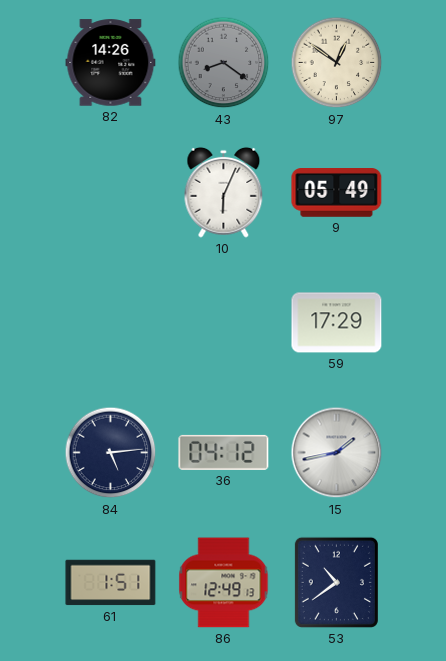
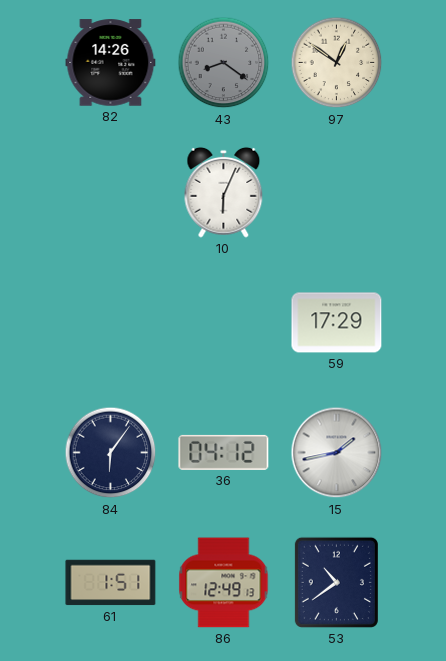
9: 05:49 -> none
84: 5:14 -> 6:06
